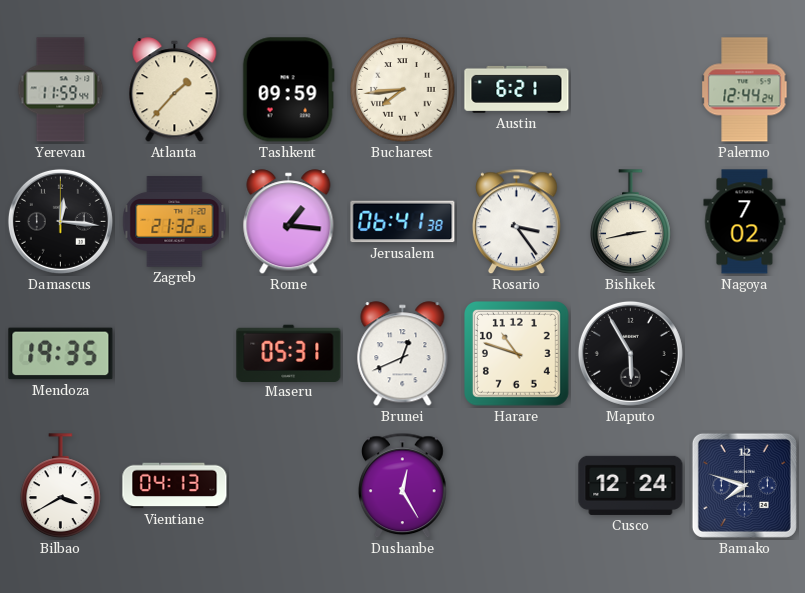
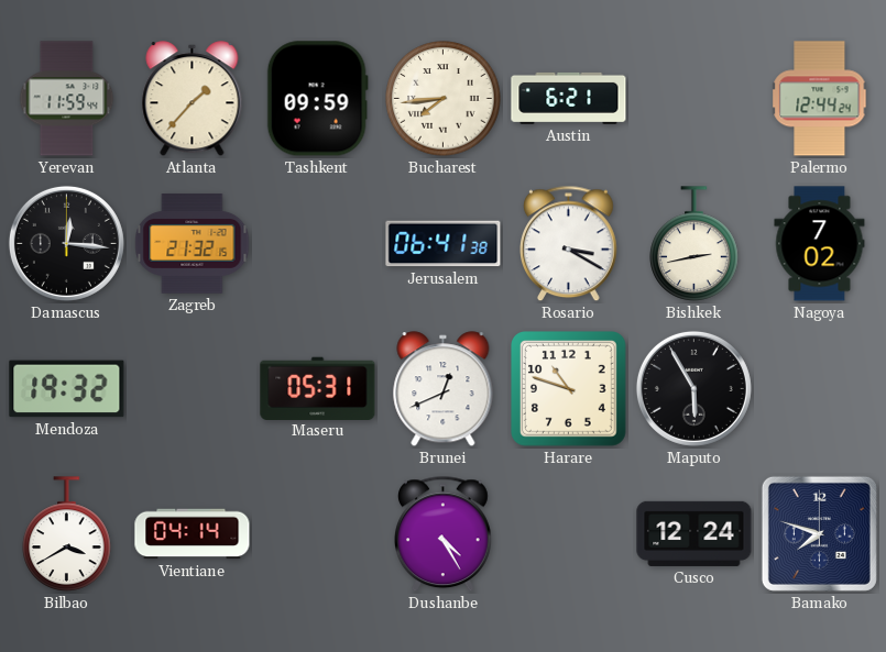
Rome: 1:16 -> none
Rosario: 3:24 -> 3:20
Mendoza: 19:35 -> 19:32
Vientiane: 04:13 -> 04:14
Dushanbe: 12:25 -> 4:25
